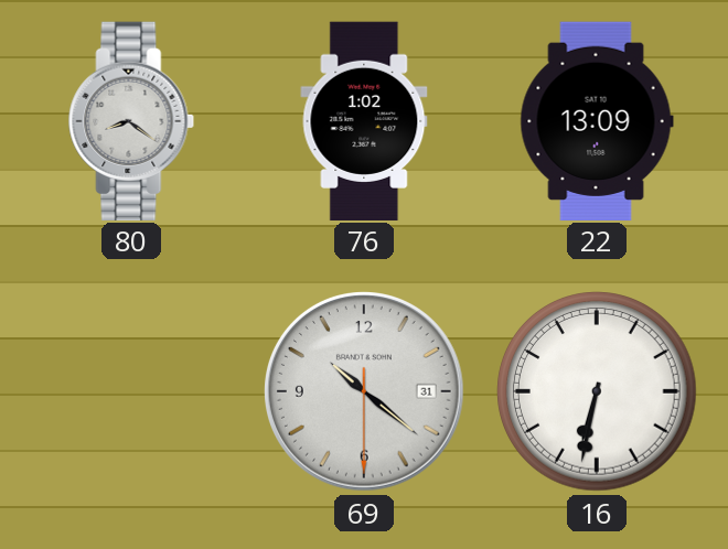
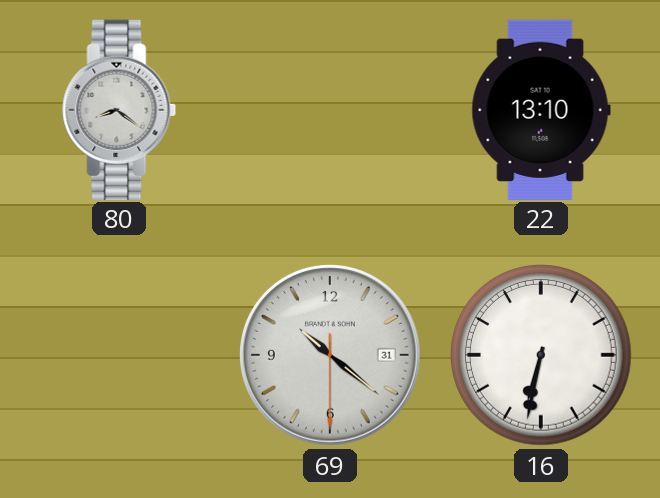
76: 1:02 -> none
22: 13:09 -> 13:10
